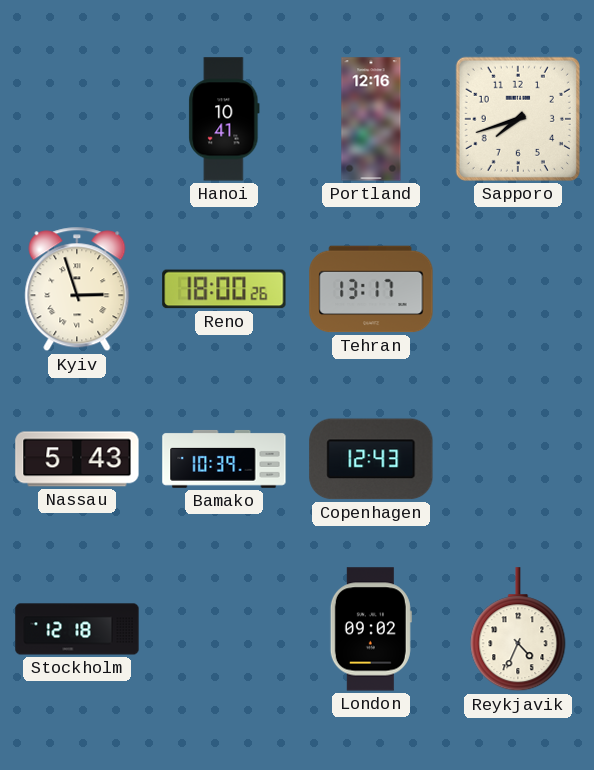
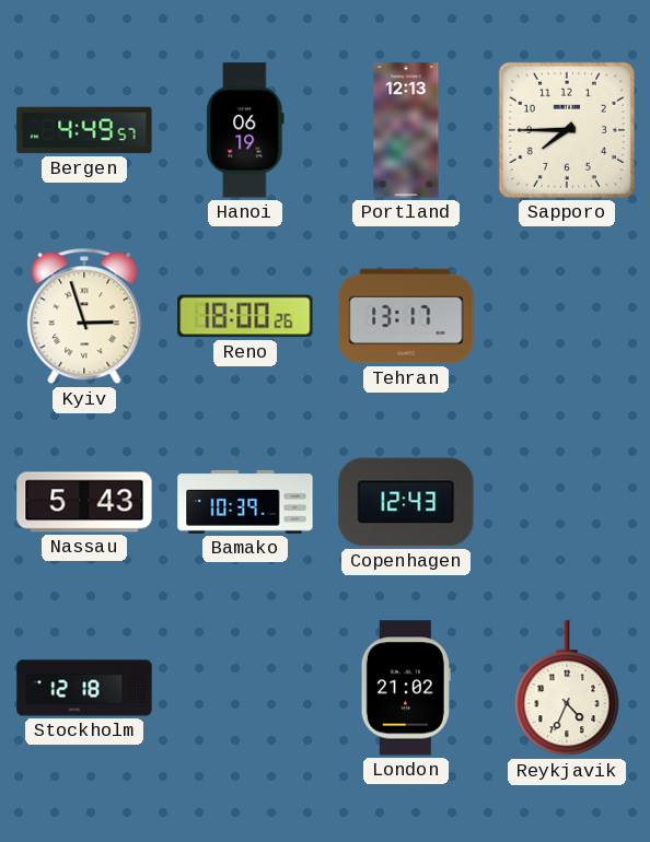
Bergen: none -> 4:49
Hanoi: 10:41 -> 06:19
Portland: 12:16 -> 12:13
Sapporo: 7:42 -> 7:45
London: 09:02 -> 21:02
